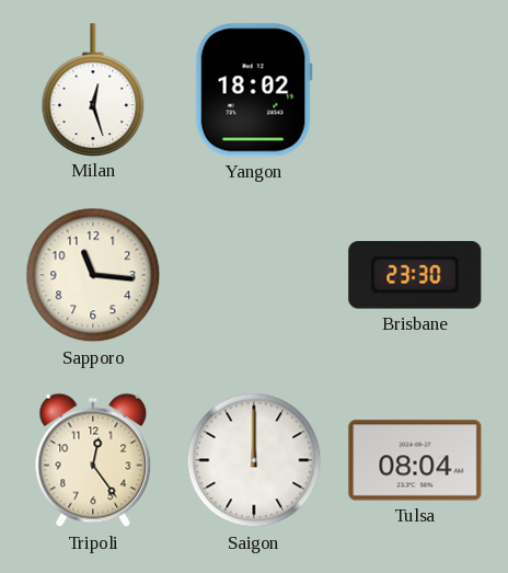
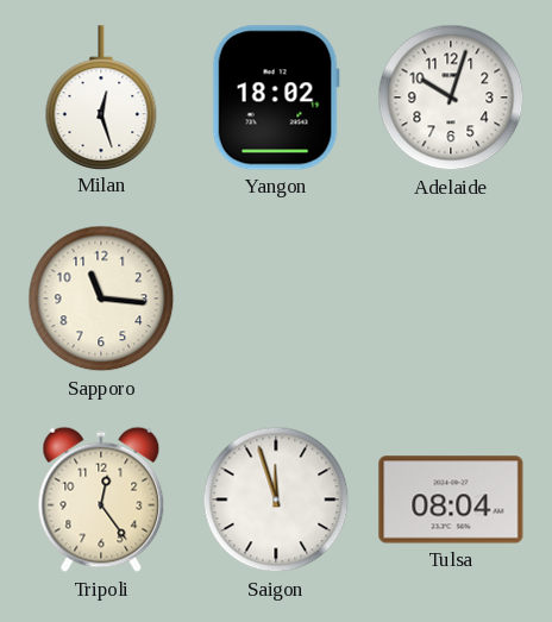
Adelaide: none -> 10:03
Brisbane: 23:30 -> none
Saigon: 12:00 -> 11:57
